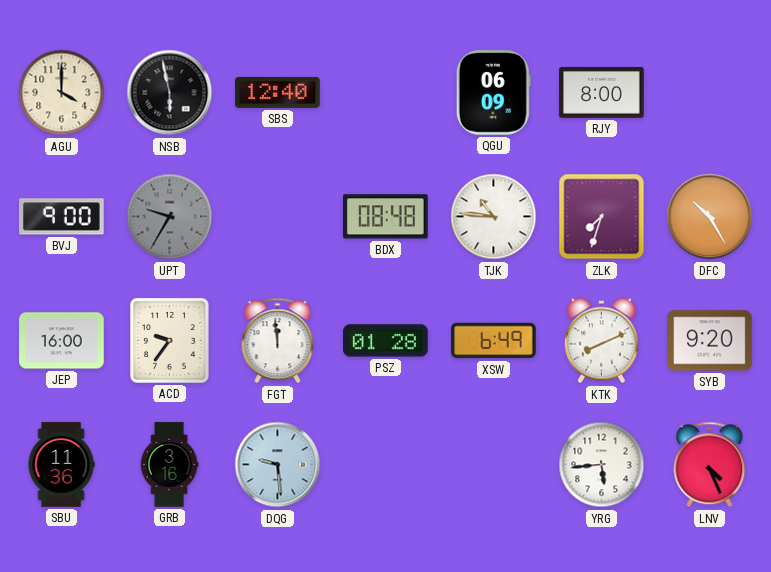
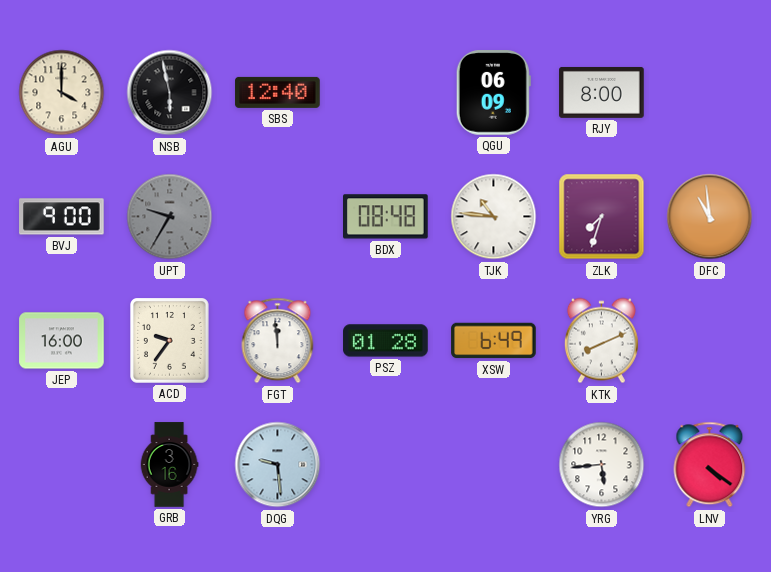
DFC: 10:25 -> 10:59
SYB: 9:20 -> none
SBU: 11:36 -> none
LNV: 4:26 -> 4:21
